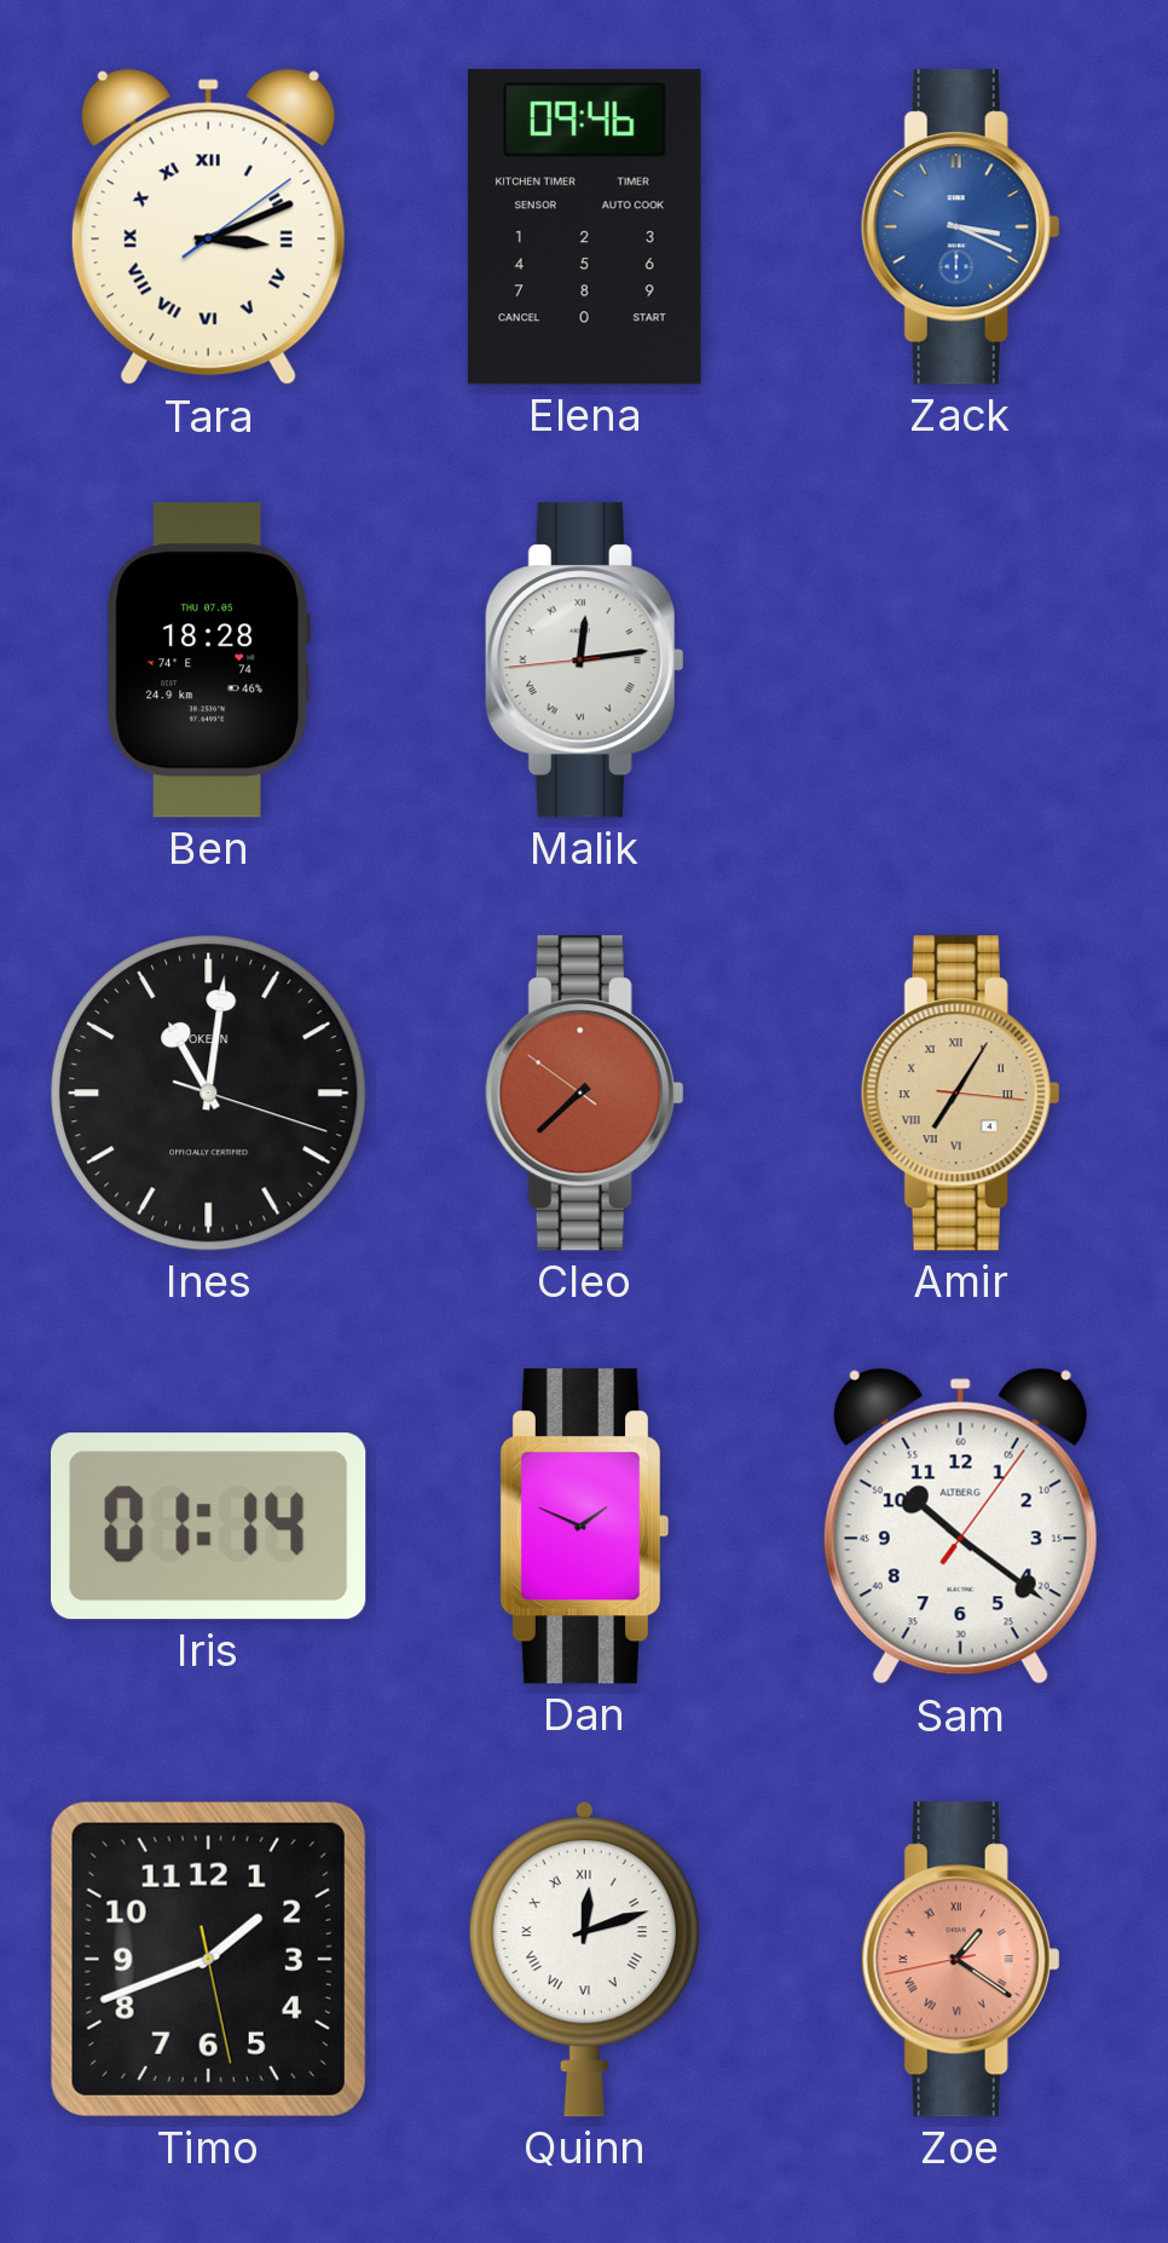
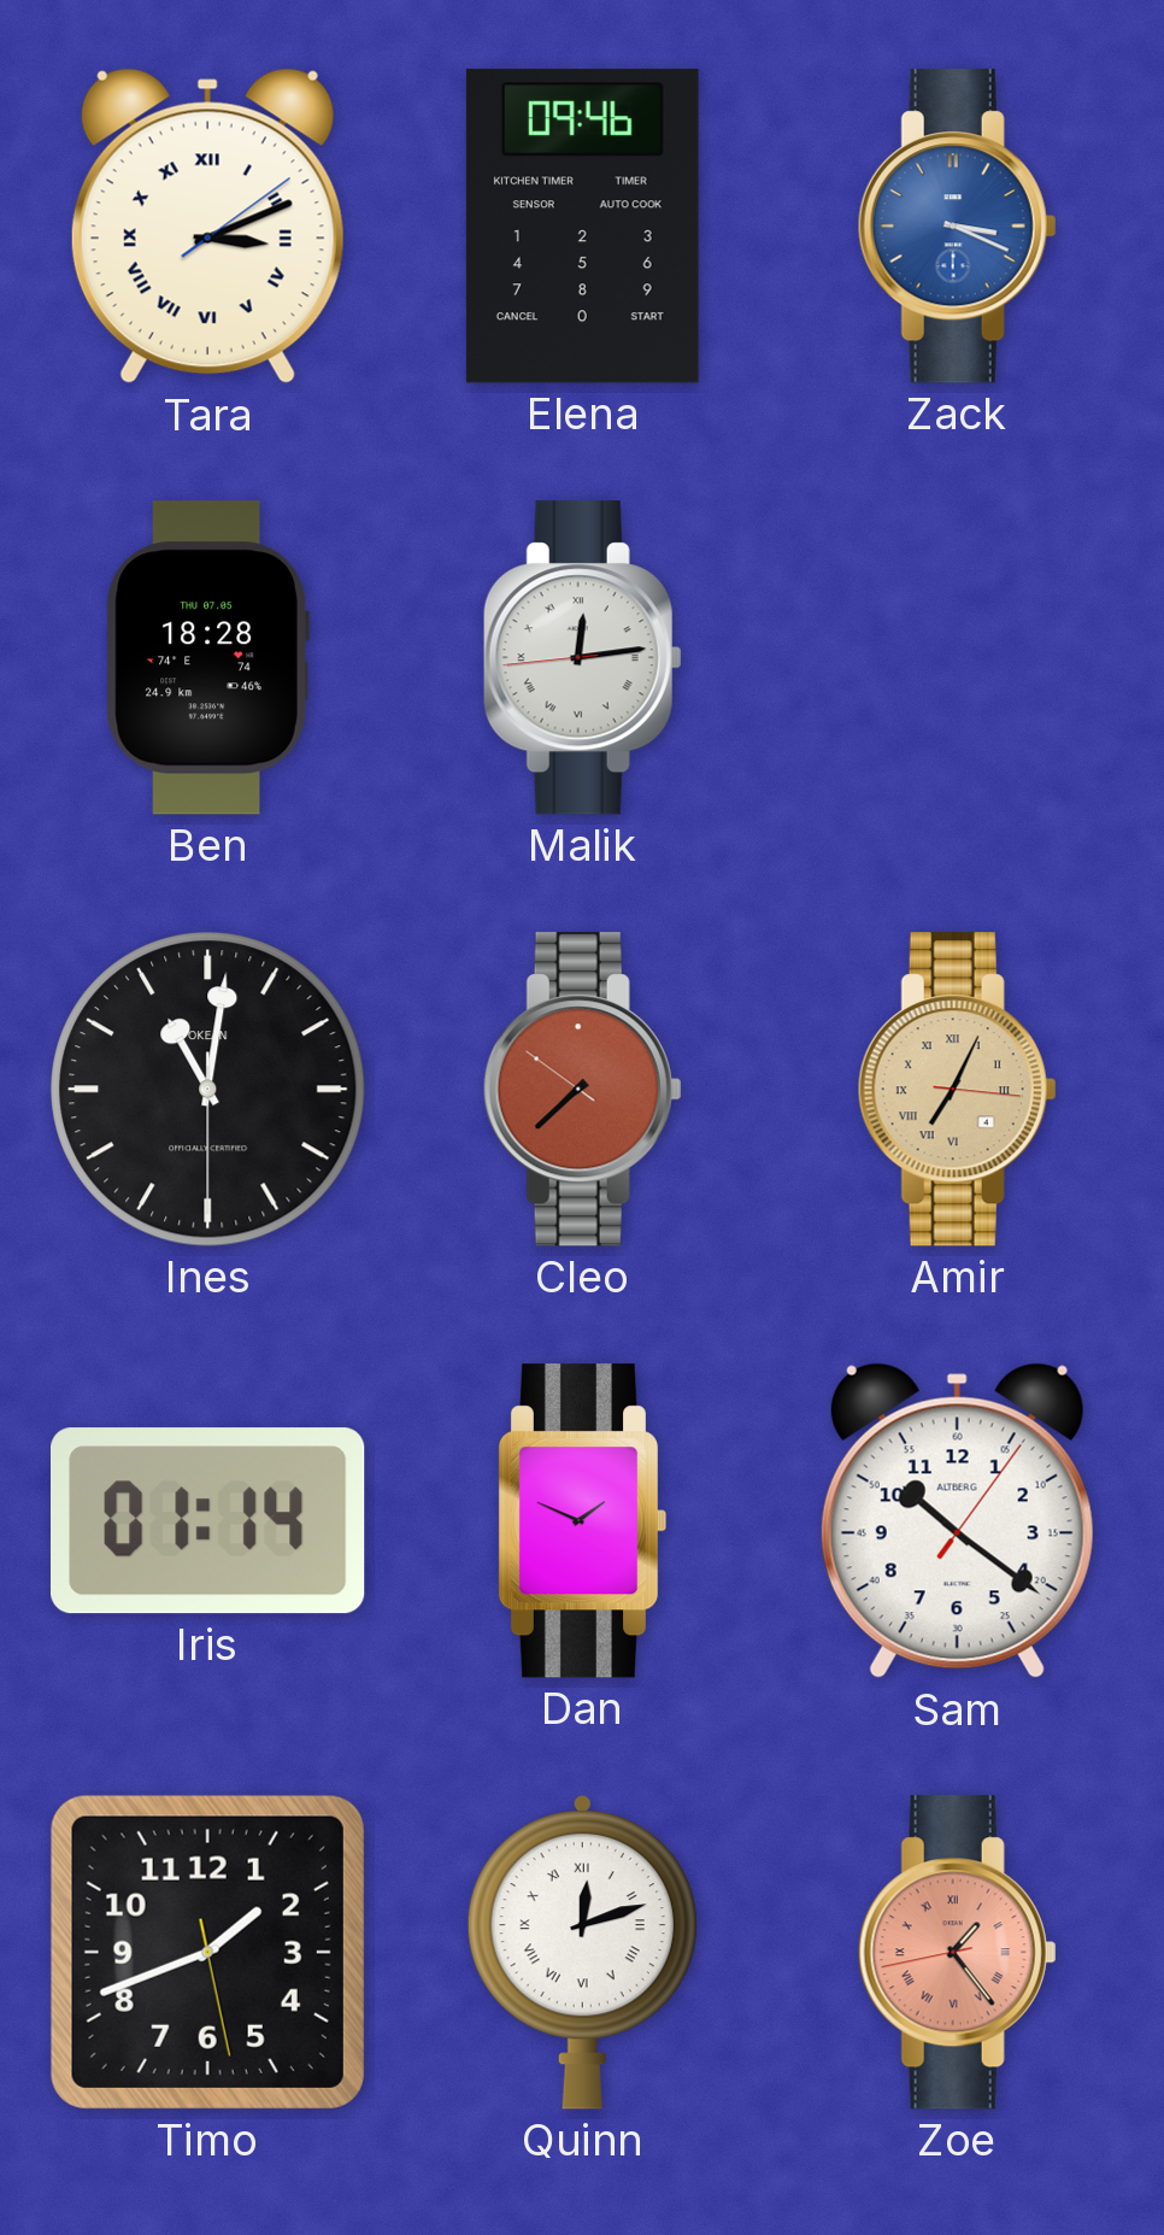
Ines: 11:01:18 -> 11:01:30
Amir: 7:05 -> 7:04
Zoe: 1:20 -> 1:23
